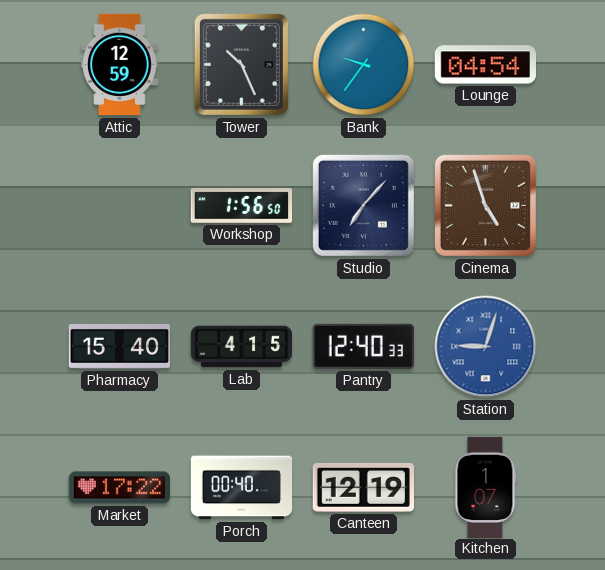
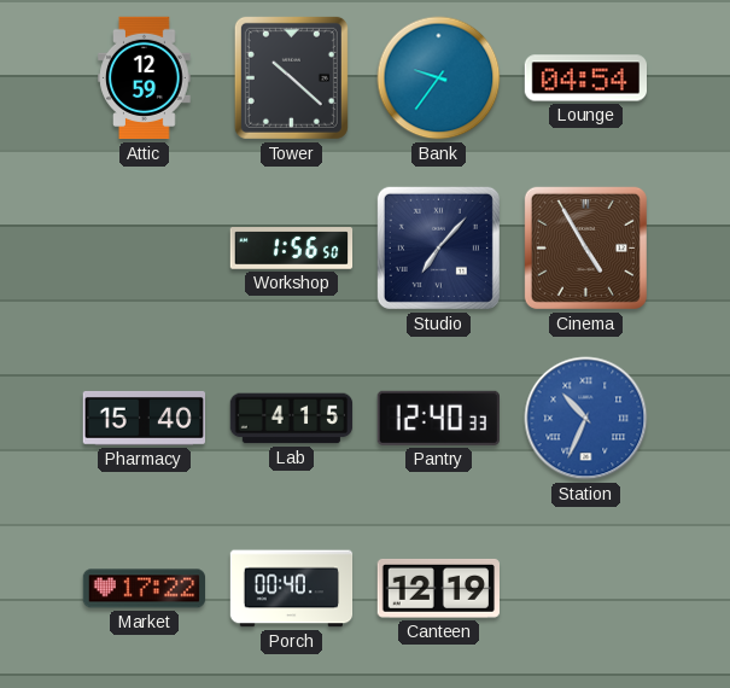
Tower: 10:26 -> 10:22
Cinema: 4:57 -> 4:55
Station: 9:03 -> 10:34
Kitchen: 1:07 -> none
